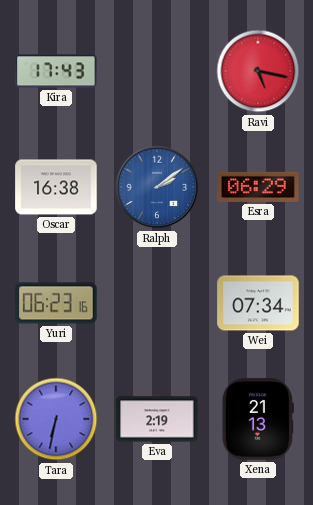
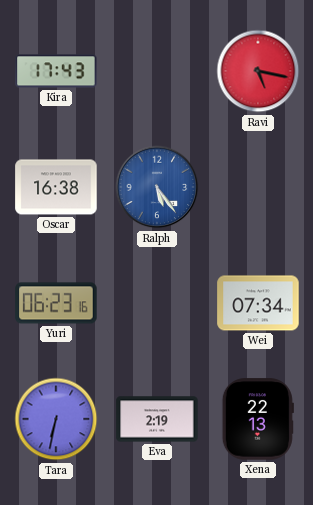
Ralph: 2:09 -> 5:24
Esra: 06:29 -> none
Xena: 21:13 -> 22:13
